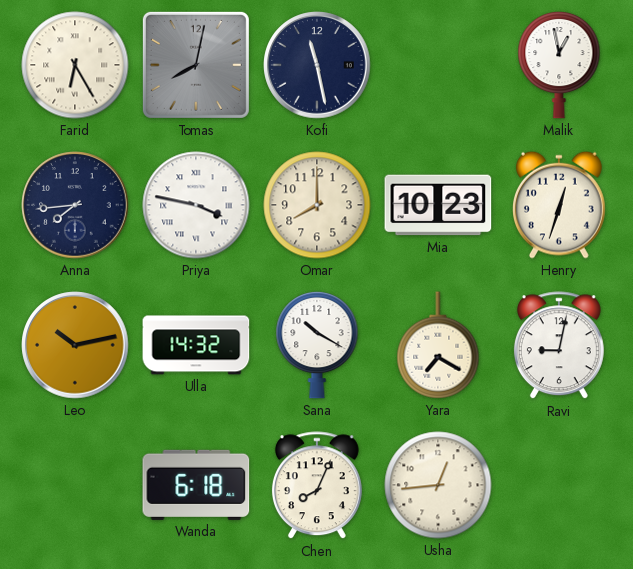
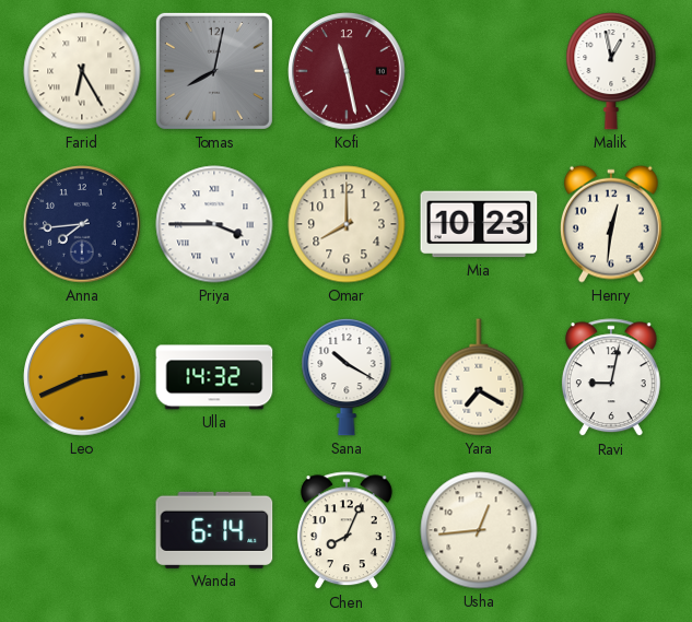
Kofi dial: navy -> burgundy
Priya: 3:47 -> 3:45
Henry: 12:33 -> 12:31
Leo: 10:13 -> 2:41
Wanda: 6:18 -> 6:14
